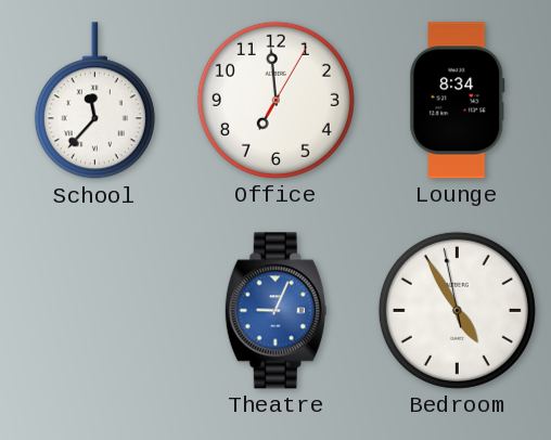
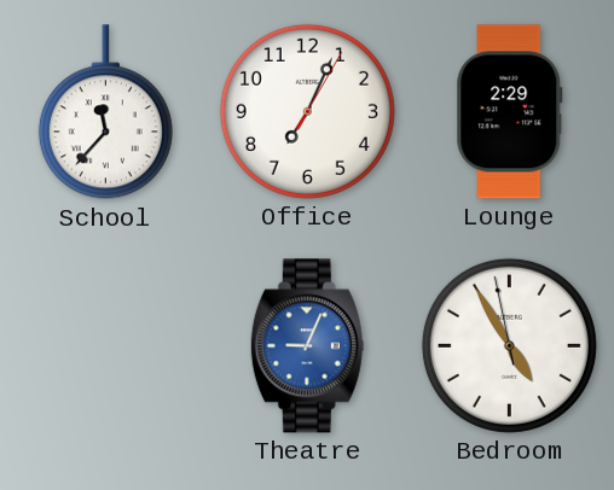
Office: 6:59 -> 7:04
Lounge: 8:34 -> 2:29
